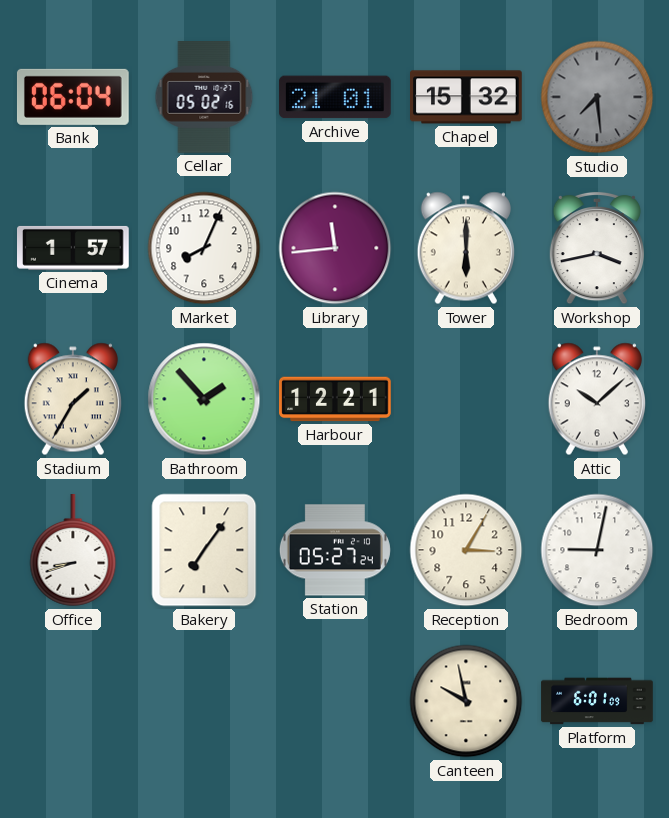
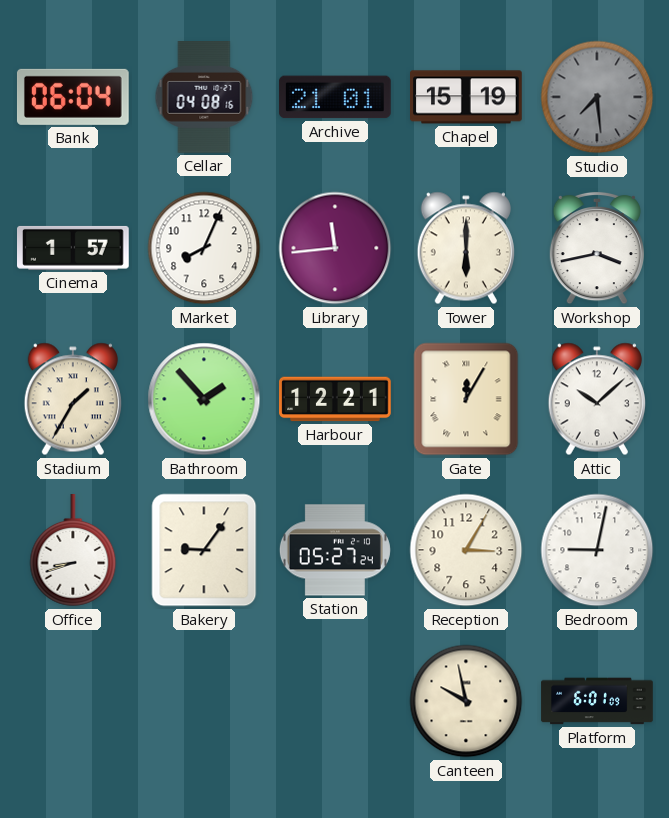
Cellar: 05:02 -> 04:08
Chapel: 15:32 -> 15:19
Gate: none -> 12:05
Bakery: 7:06 -> 9:06
